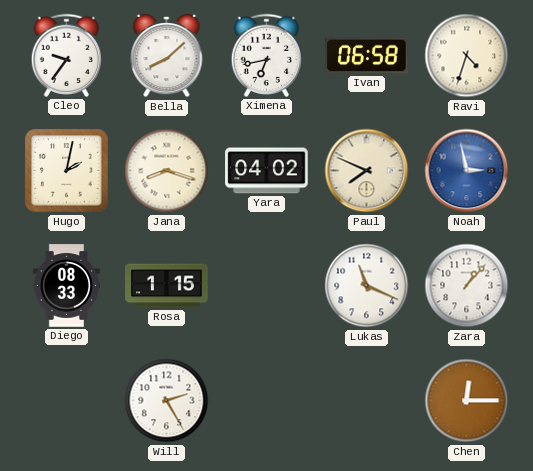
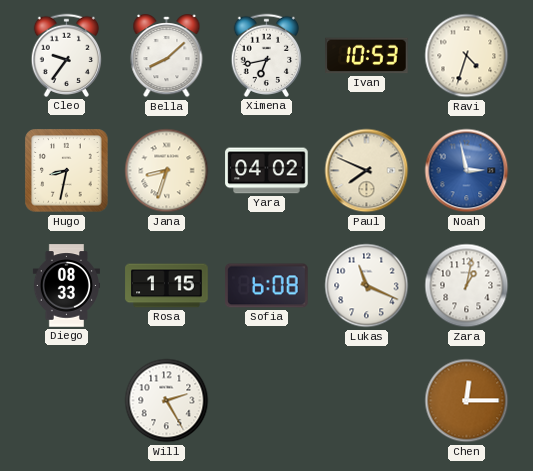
Ivan: 06:58 -> 10:53
Hugo: 2:02 -> 8:32
Jana: 8:18 -> 8:33
Sofia: none -> 6:08
Zara: 1:07 -> 1:02
